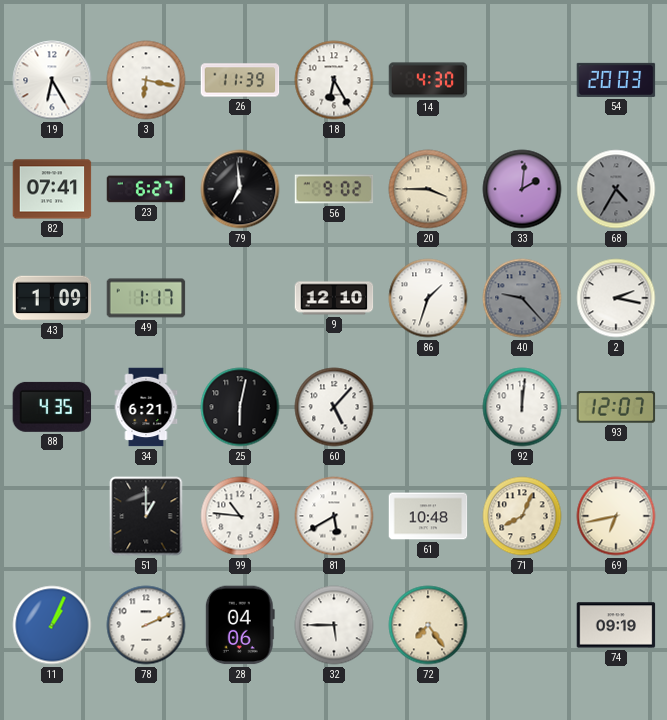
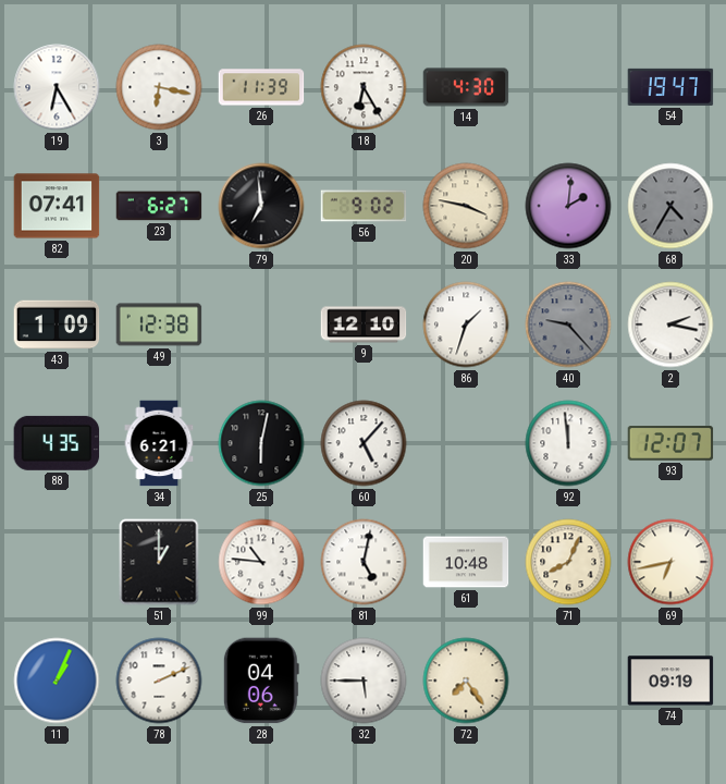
54: 20:03 -> 19:47
20: 3:45 -> 3:47
49: 1:17 -> 12:38
92: 12:01 -> 11:59
81: 5:40 -> 5:02
